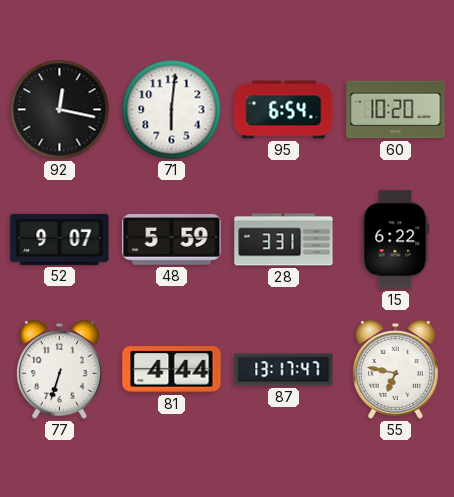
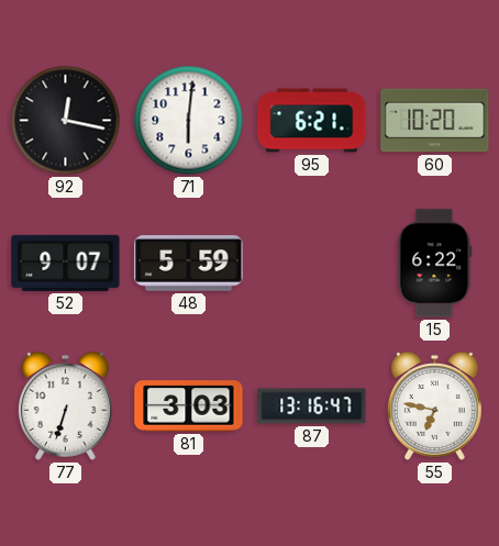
95: 6:54 -> 6:21
28: 3:31 -> none
81: 4:44 -> 3:03
87: 13:17 -> 13:16
